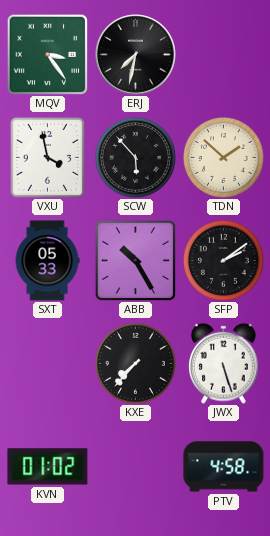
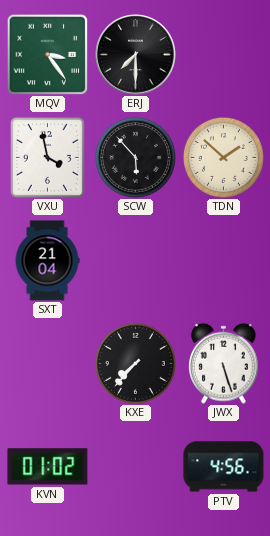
ERJ: 7:32 -> 7:30
SXT: 05:33 -> 21:04
ABB: 10:25 -> none
SFP: 2:09 -> none
PTV: 4:58 -> 4:56
